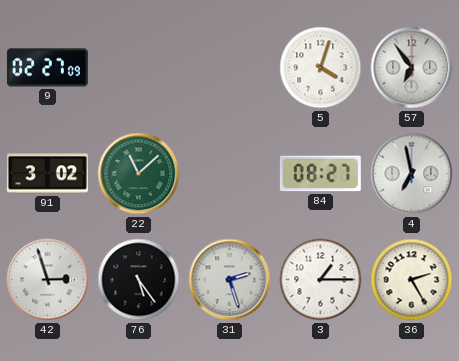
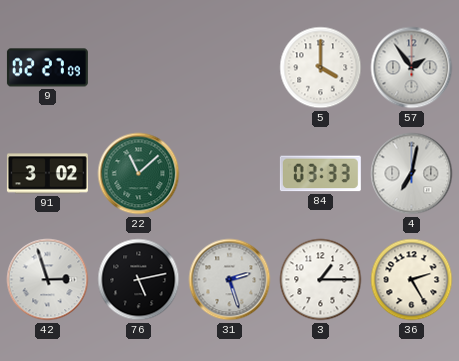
5: 4:03 -> 4:00
57: 6:54 -> 1:54
84: 08:27 -> 03:33
4: 6:58 -> 7:02
76: 5:24 -> 5:13
